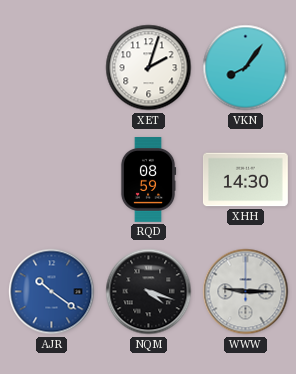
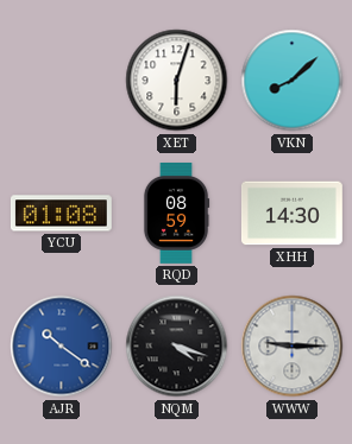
XET: 2:03 -> 6:03
VKN: 8:06 -> 8:08
YCU: none -> 01:08
